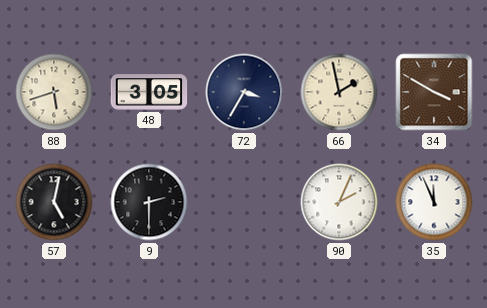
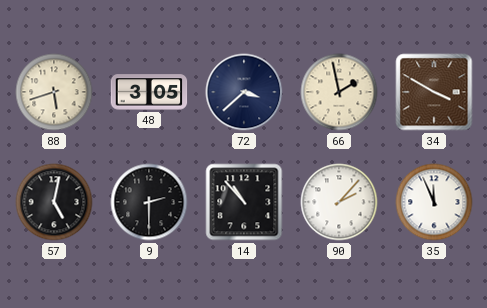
72: 3:35 -> 3:38
14: none -> 10:53
90: 2:04 -> 2:07
